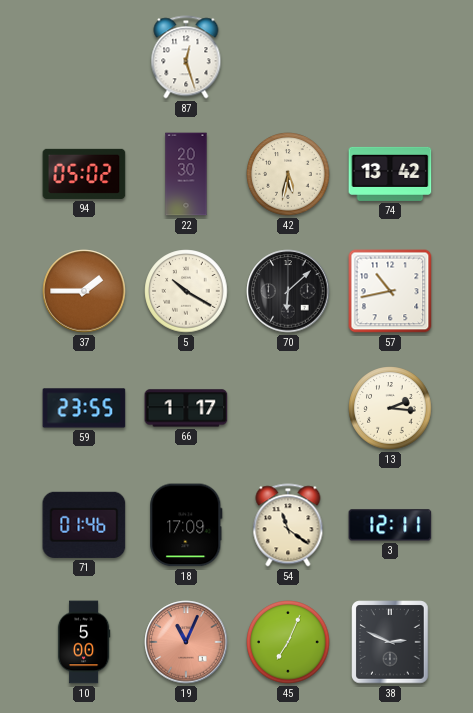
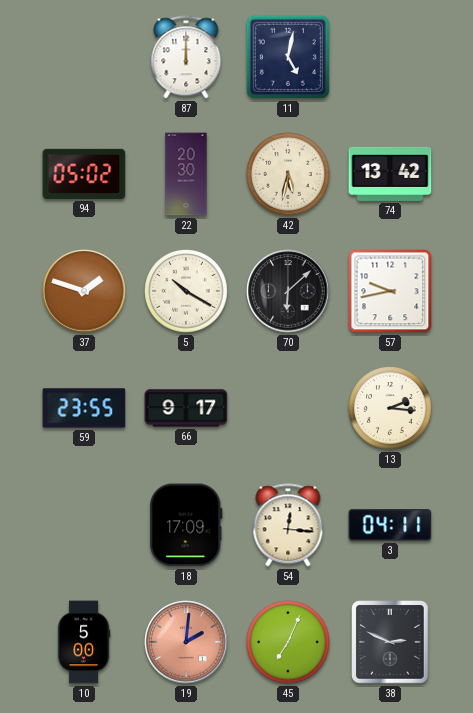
87: 12:27 -> 12:00
11: none -> 5:02
37: 1:45 -> 1:48
57: 10:43 -> 9:43
66: 1:17 -> 9:17
71: 01:46 -> none
54: 11:21 -> 12:16
3: 12:11 -> 04:11
19: 11:04 -> 2:01
